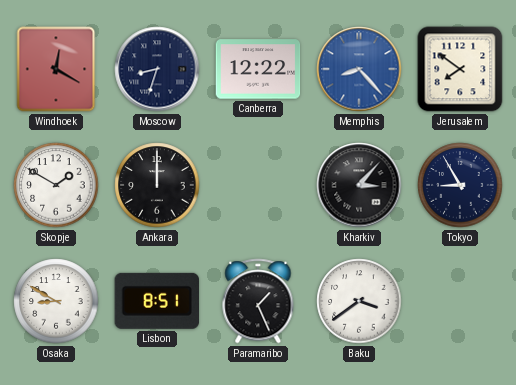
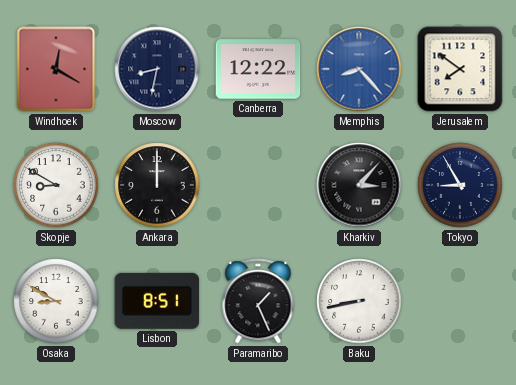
Moscow: 8:33 -> 8:32
Skopje: 1:50 -> 8:50
Baku: 3:39 -> 8:43
